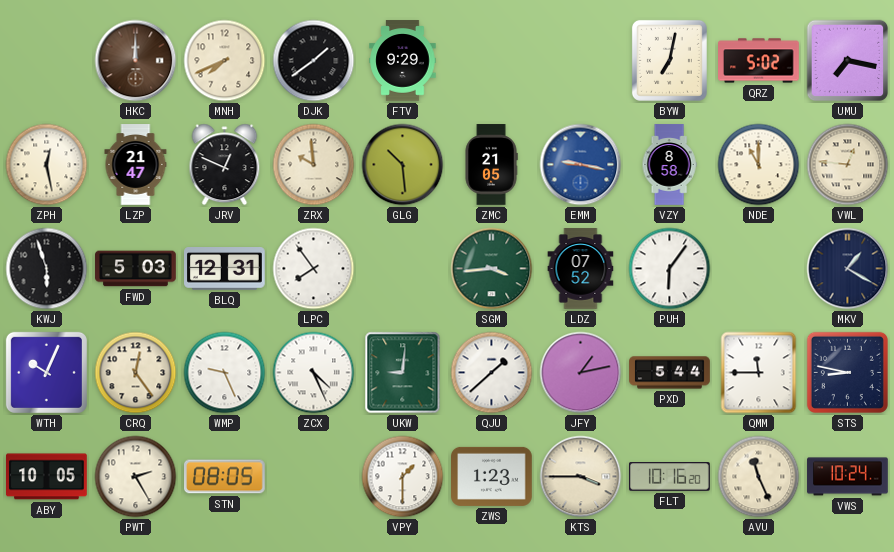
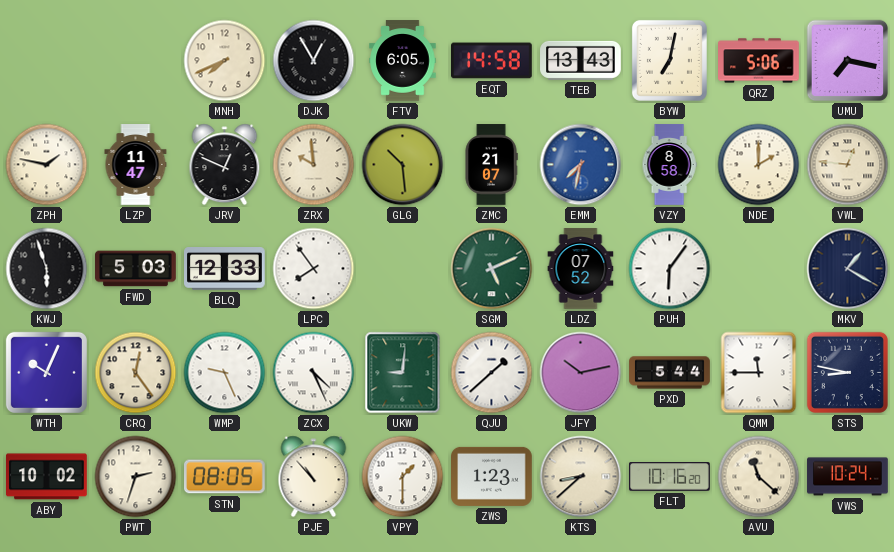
HKC: 12:00 -> none
DJK: 1:39 -> 12:55
FTV: 9:29 -> 6:05
EQT: none -> 14:58
TEB: none -> 13:43
QRZ: 5:02 -> 5:06
ZPH: 12:28 -> 1:47
LZP: 21:47 -> 11:47
ZMC: 21:05 -> 21:07
EMM: 9:17 -> 7:32
NDE: 11:00 -> 2:00
BLQ: 12:31 -> 12:33
SGM: 3:44 -> 5:11
JFY: 1:13 -> 10:13
ABY: 10:05 -> 10:02
PWT: 2:25 -> 2:33
PJE: none -> 10:53
KTS: 3:45 -> 8:38
AVU: 11:26 -> 11:22
